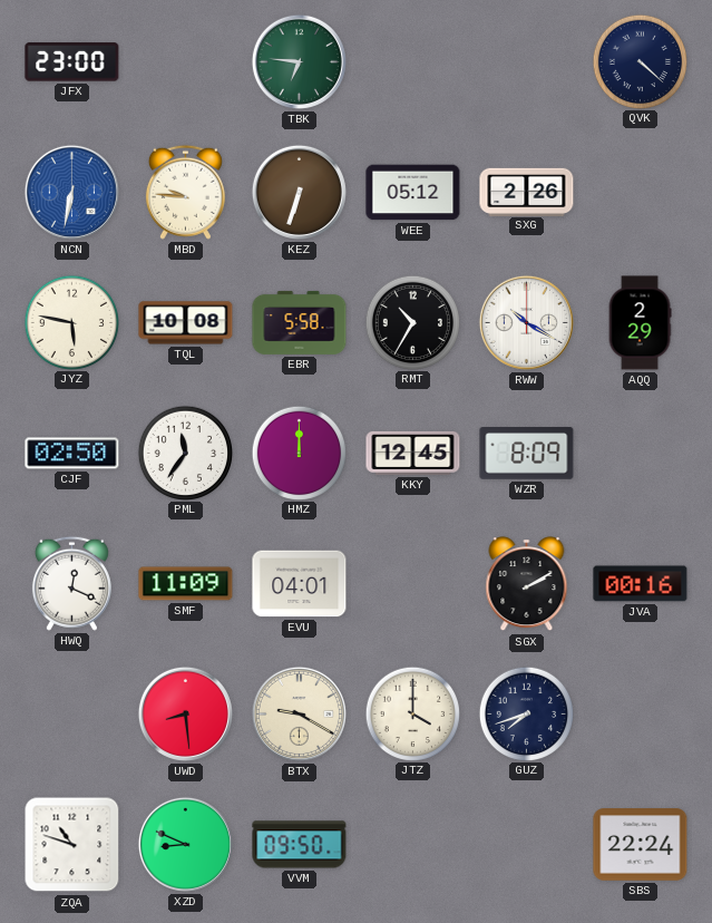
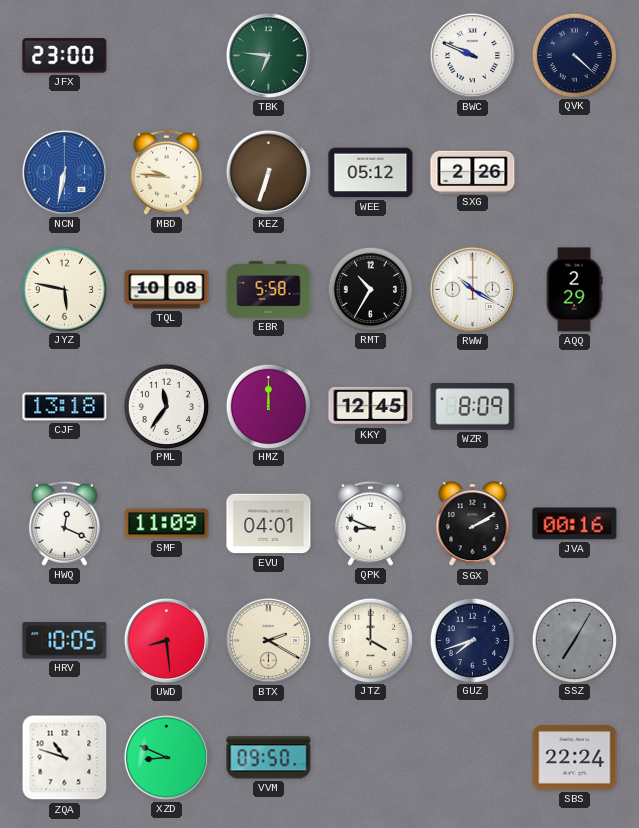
BWC: none -> 9:49
CJF: 02:50 -> 13:18
QPK: none -> 8:49
HRV: none -> 10:05
BTX: 9:20 -> 2:20
SSZ: none -> 7:05
